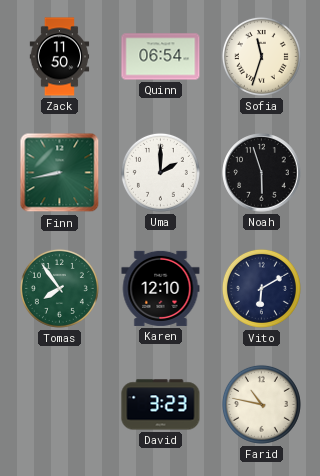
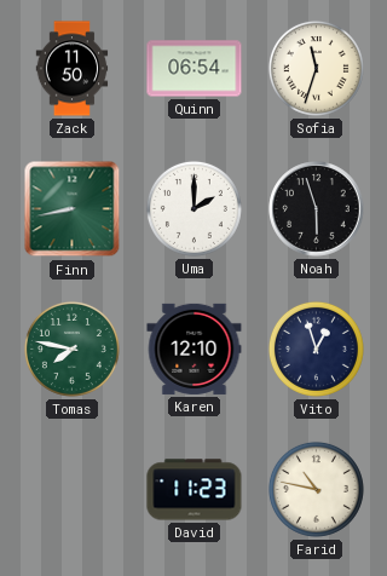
Tomas: 7:54 -> 7:47
Vito: 6:10 -> 12:57
David: 3:23 -> 11:23
